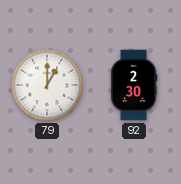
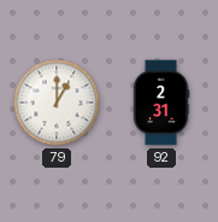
92: 2:30 -> 2:31
